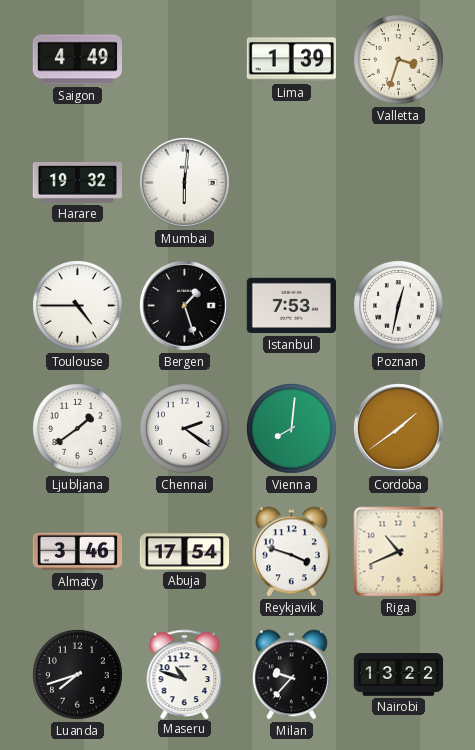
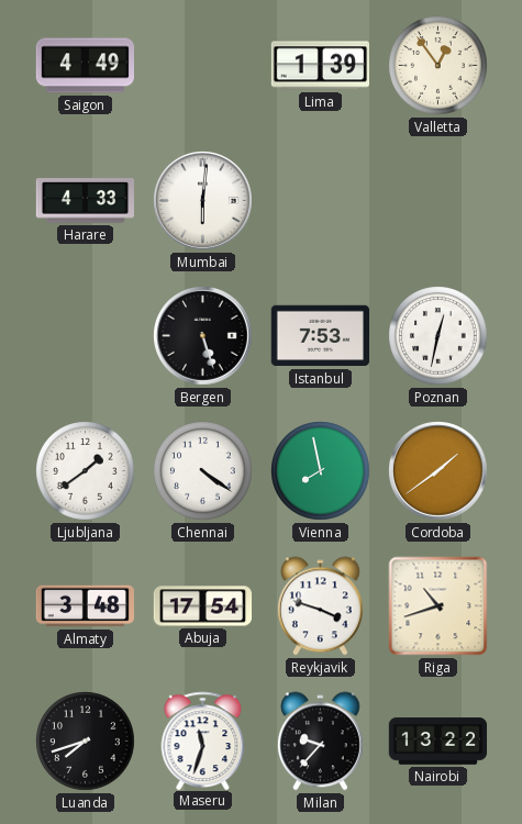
Valletta: 3:33 -> 12:54
Harare: 19:32 -> 4:33
Toulouse: 4:45 -> none
Bergen: 1:27 -> 5:27
Chennai: 2:21 -> 4:21
Vienna: 8:01 -> 7:58
Almaty: 3:46 -> 3:48
Riga: 10:41 -> 10:42
Maseru: 10:48 -> 11:33
